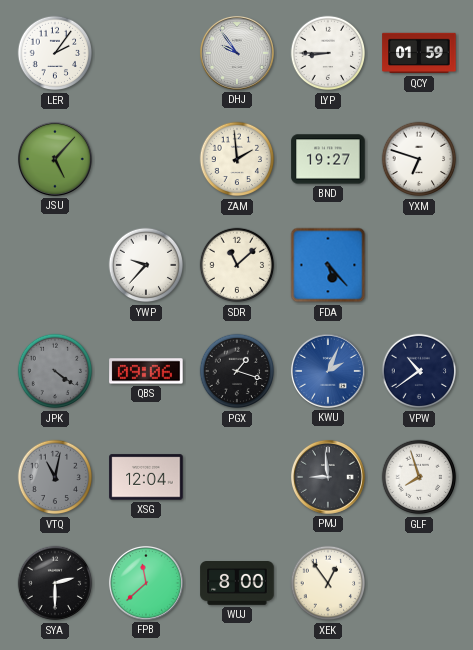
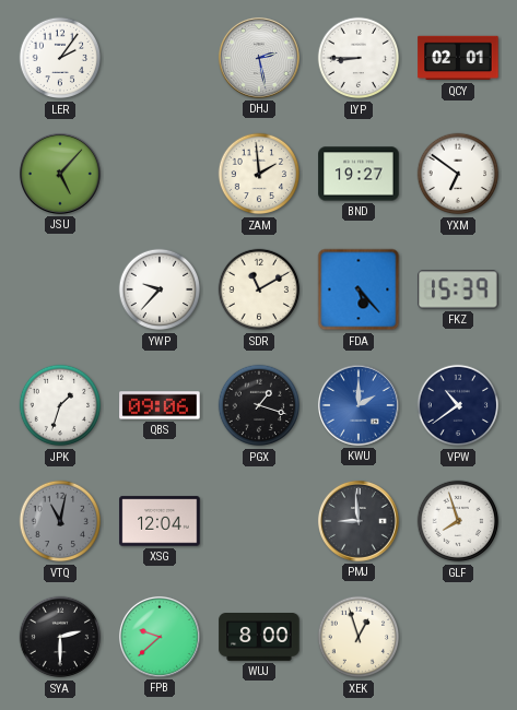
DHJ: 9:54 -> 2:28
QCY: 01:59 -> 02:01
YXM: 6:48 -> 6:51
SDR: 11:08 -> 11:10
FKZ: none -> 15:39
JPK: 4:21 -> 1:33
JPK dial: grey -> white
KWU: 2:04 -> 2:00
FPB: 11:38 -> 9:38
XEK: 12:54 -> 12:57
